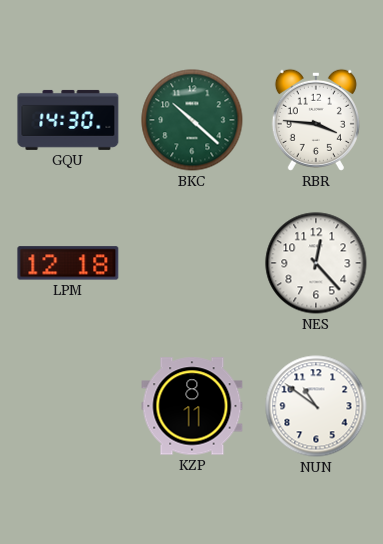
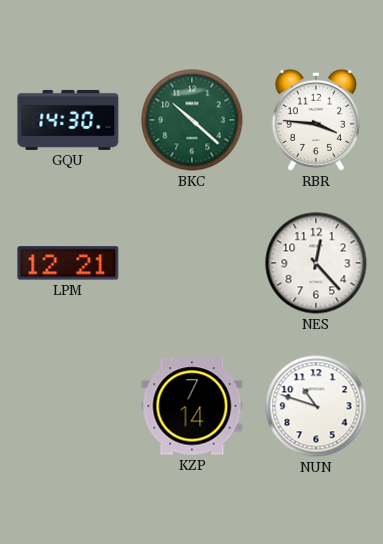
LPM: 12:18 -> 12:21
KZP: 8:11 -> 7:14
NUN: 10:51 -> 10:48
